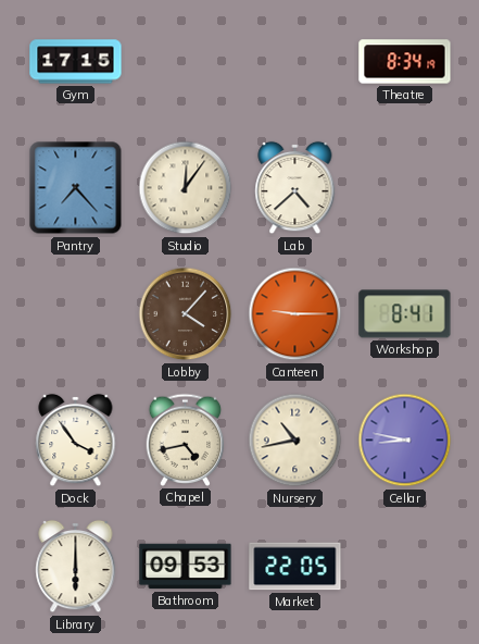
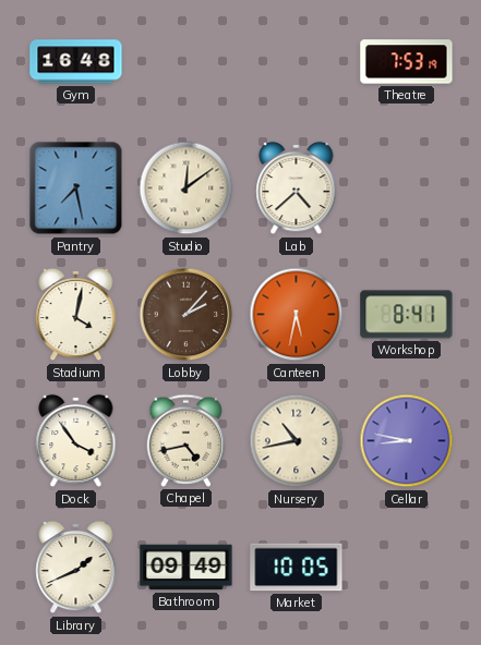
Gym: 17:15 -> 16:48
Theatre: 8:34 -> 7:53
Pantry: 7:23 -> 7:28
Studio: 12:06 -> 12:09
Stadium: none -> 4:02
Lobby: 4:07 -> 2:07
Canteen: 9:15 -> 5:32
Library: 6:00 -> 1:41
Bathroom: 09:53 -> 09:49
Market: 22:05 -> 10:05
